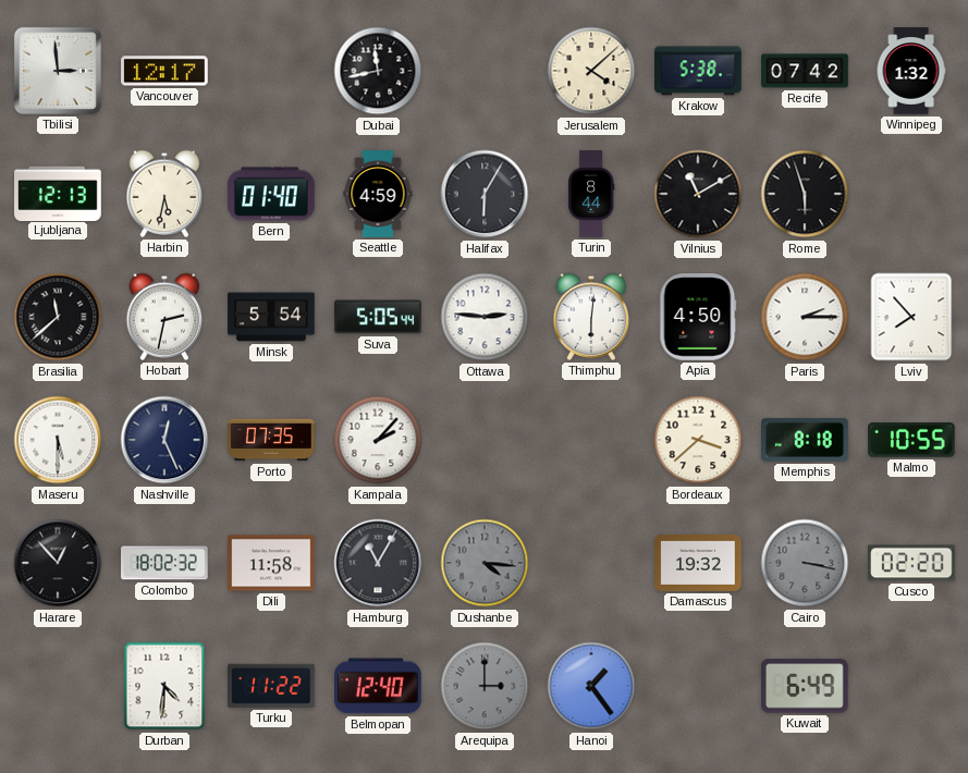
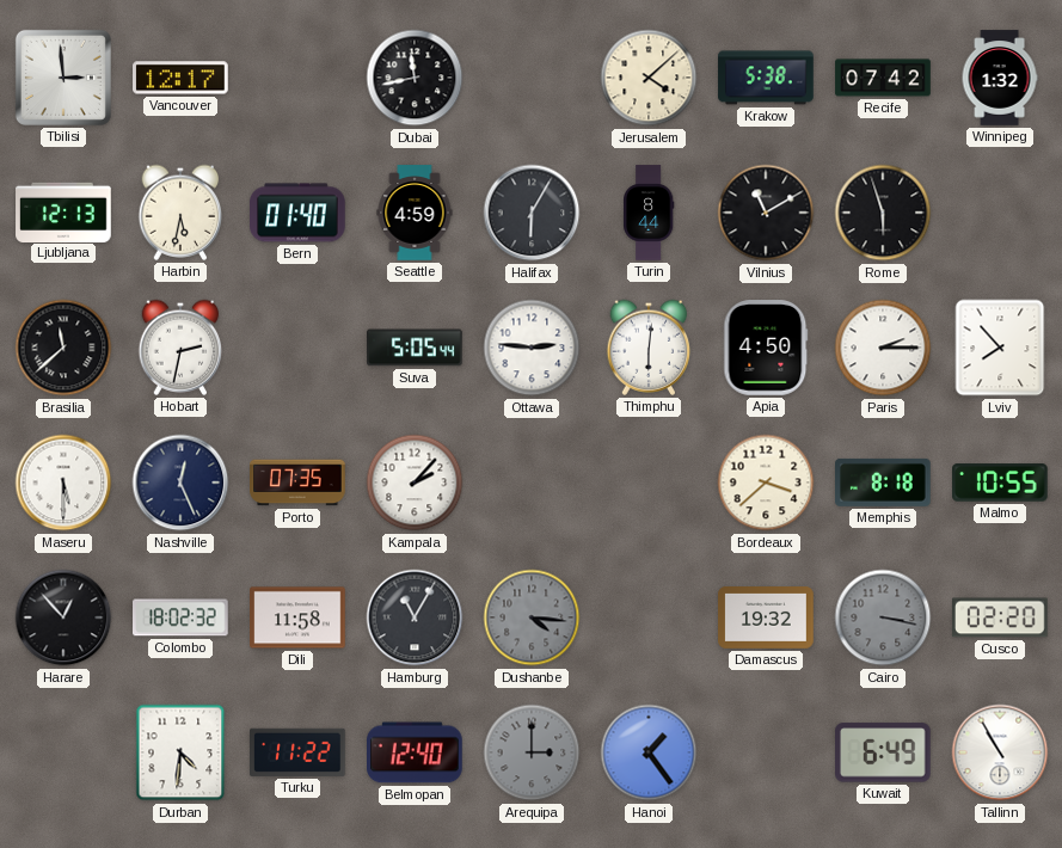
Minsk: 5:54 -> none
Tallinn: none -> 10:55
